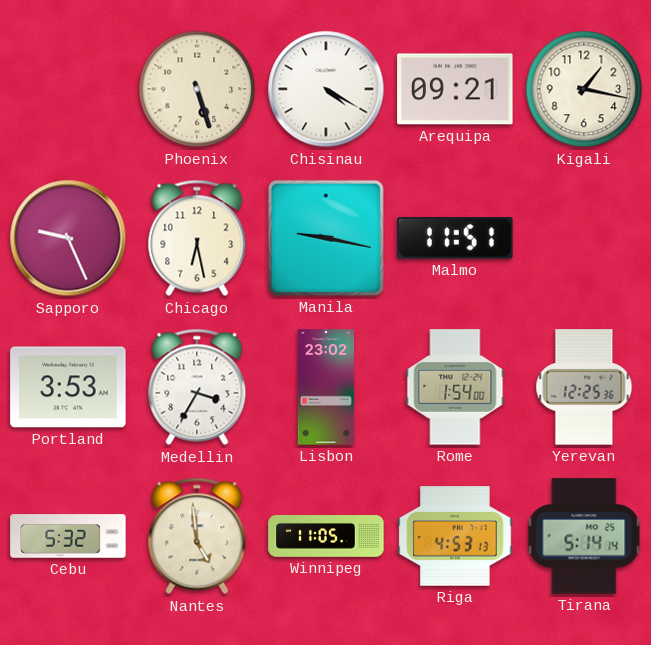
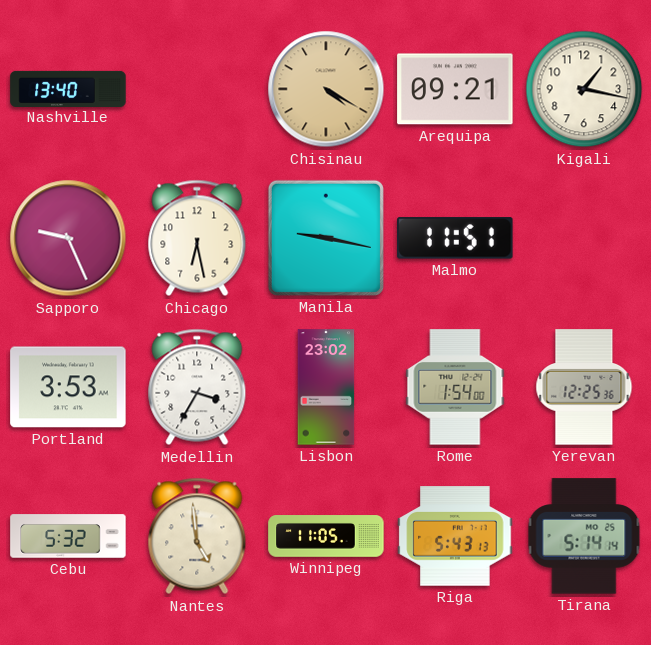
Nashville: none -> 13:40
Phoenix: 5:27 -> none
Chisinau dial: white -> champagne
Riga: 4:53 -> 5:43
